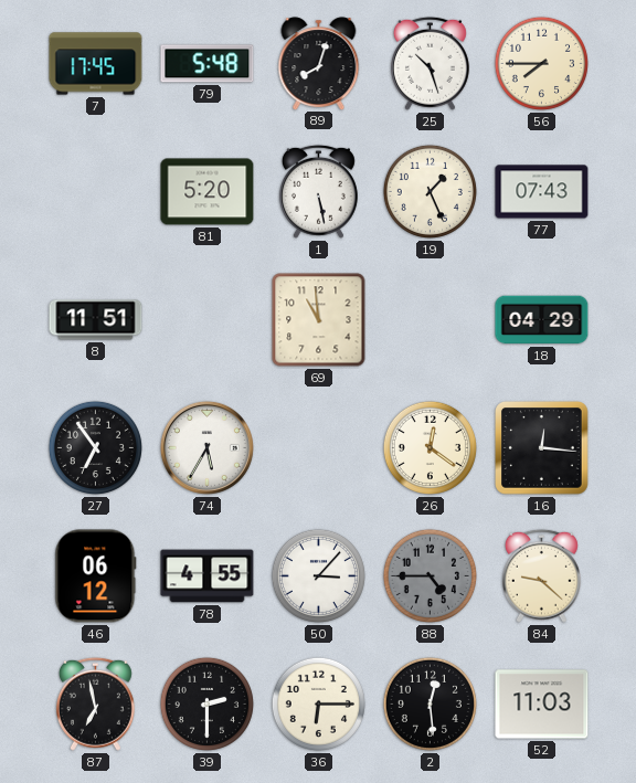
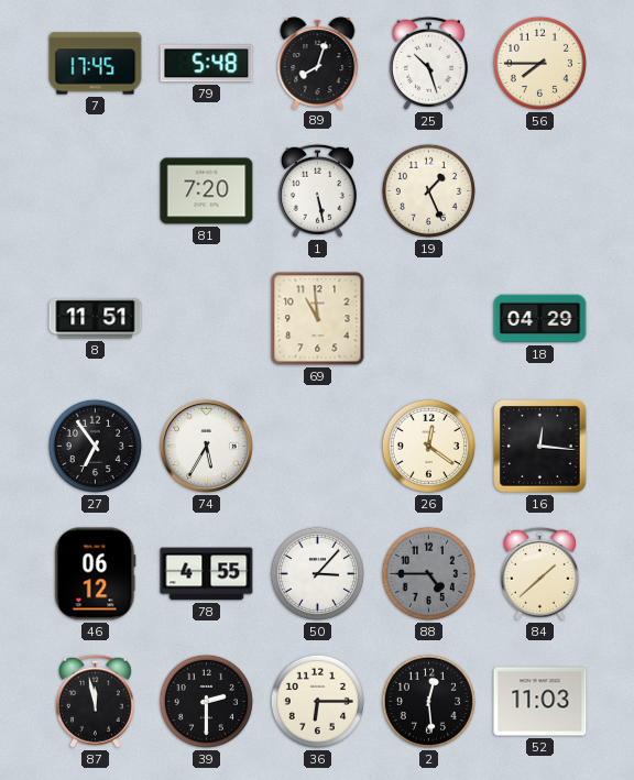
81: 5:20 -> 7:20
77: 07:43 -> none
84: 9:22 -> 1:38
87: 6:58 -> 11:58
